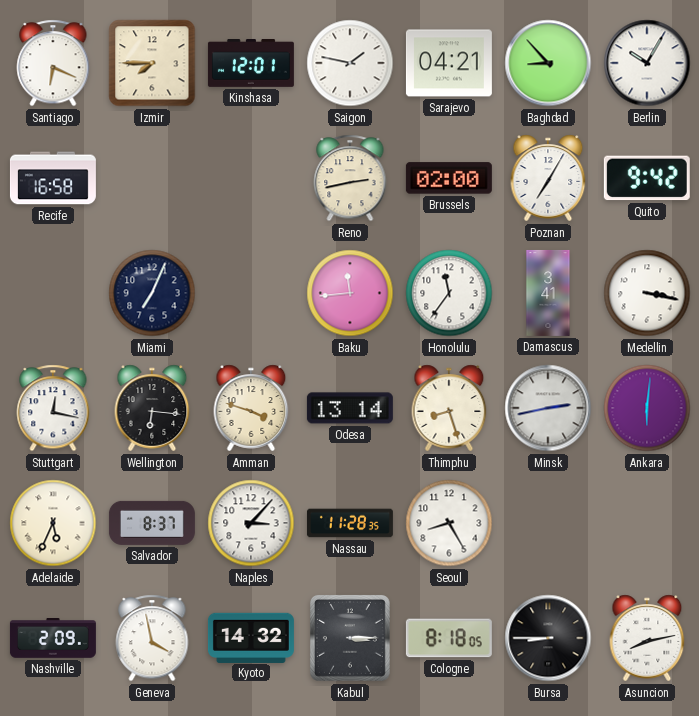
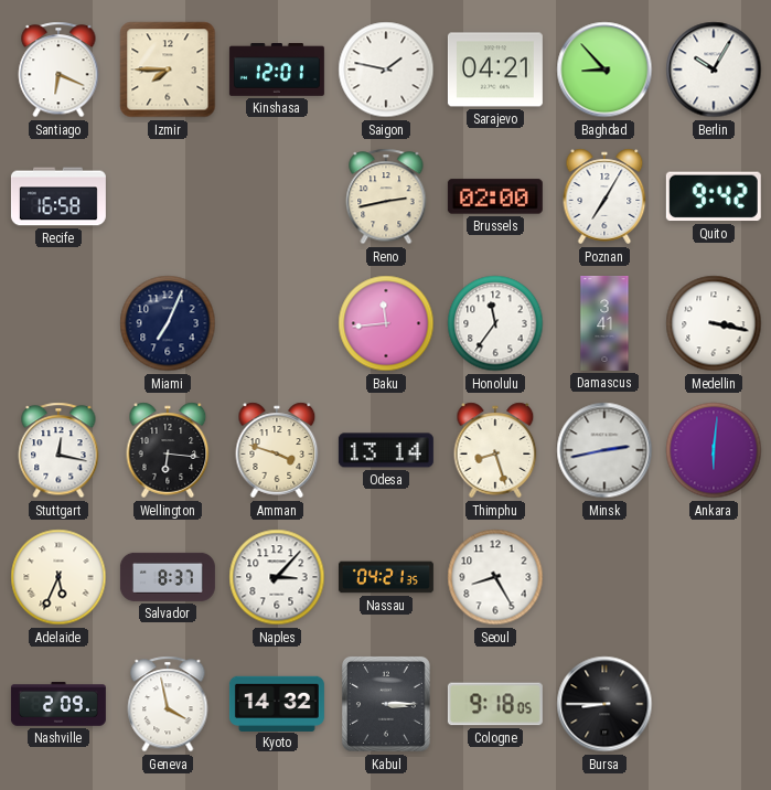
Nassau: 11:28 -> 04:21
Cologne: 8:18 -> 9:18
Asuncion: 8:13 -> none
